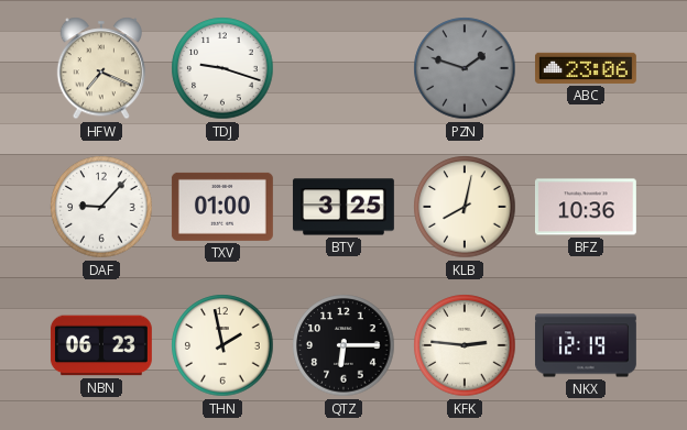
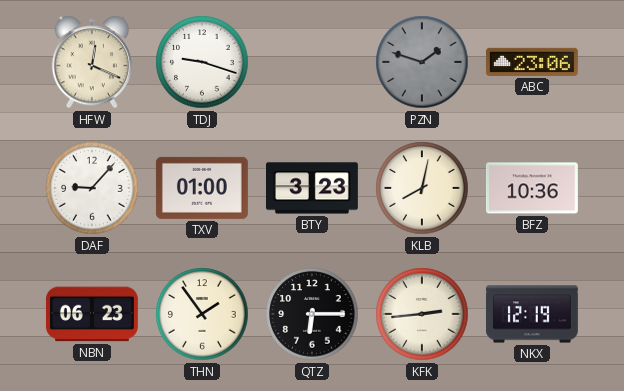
HFW: 7:19 -> 12:19
BTY: 3:25 -> 3:23
THN: 1:58 -> 1:54
KFK: 2:46 -> 2:44
